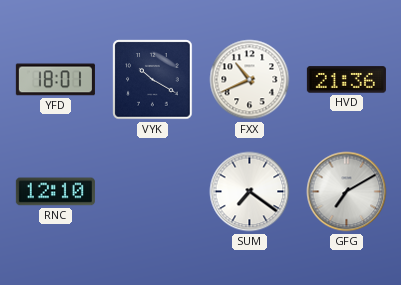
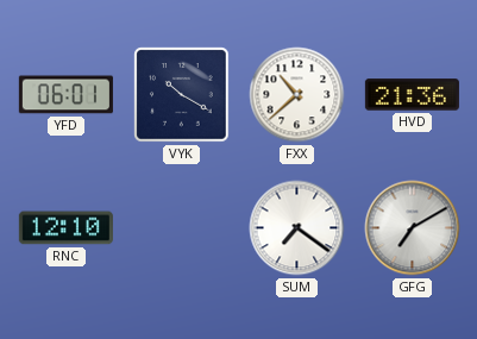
YFD: 18:01 -> 06:01
FXX: 10:41 -> 10:38
